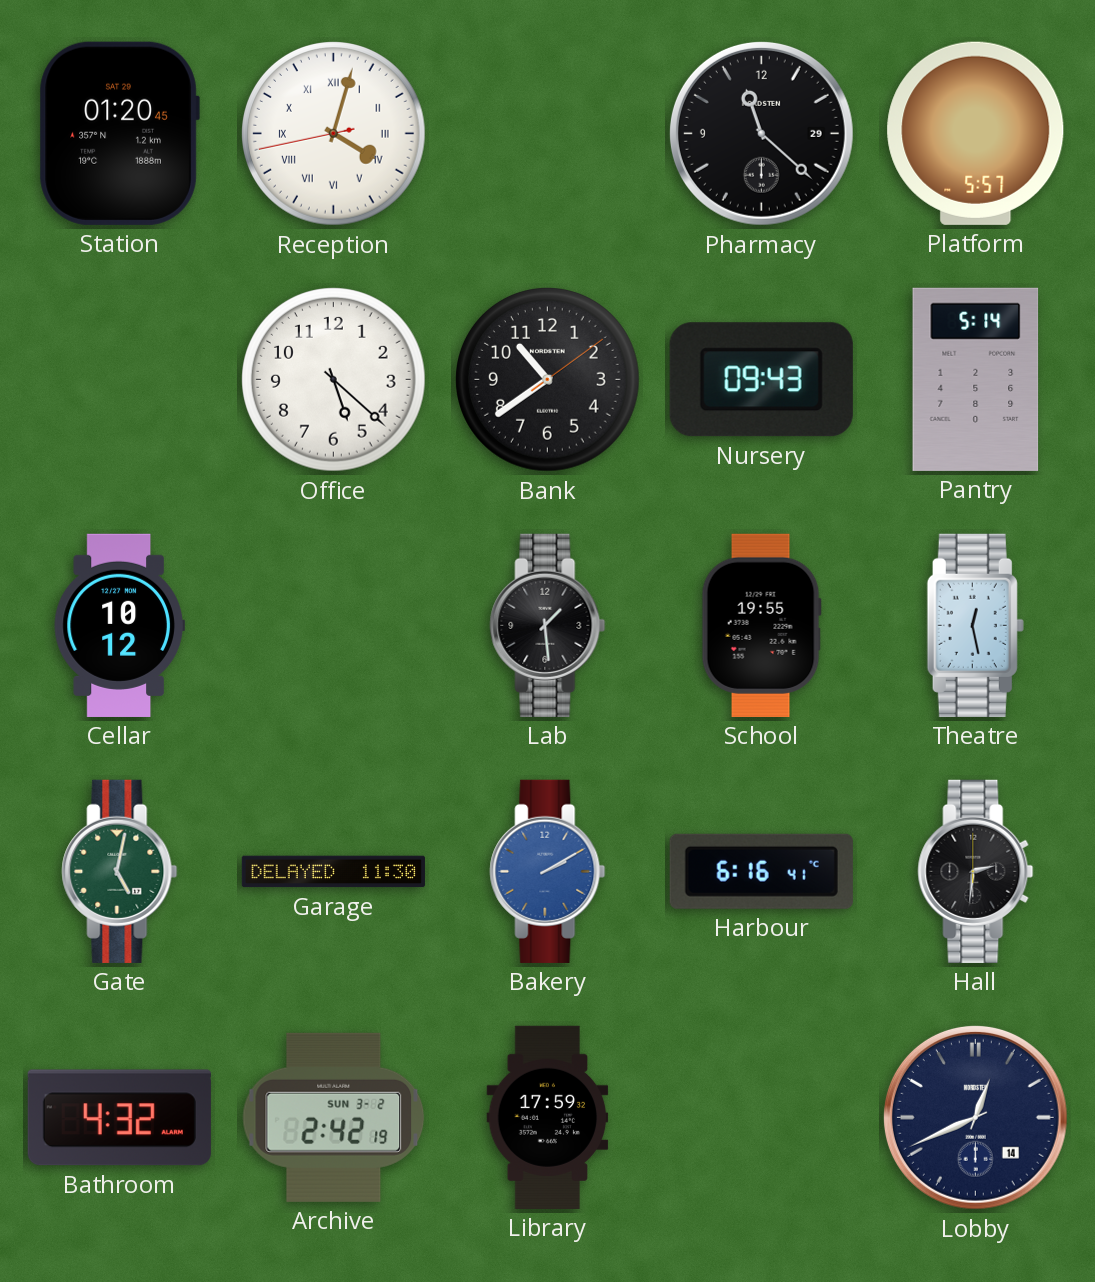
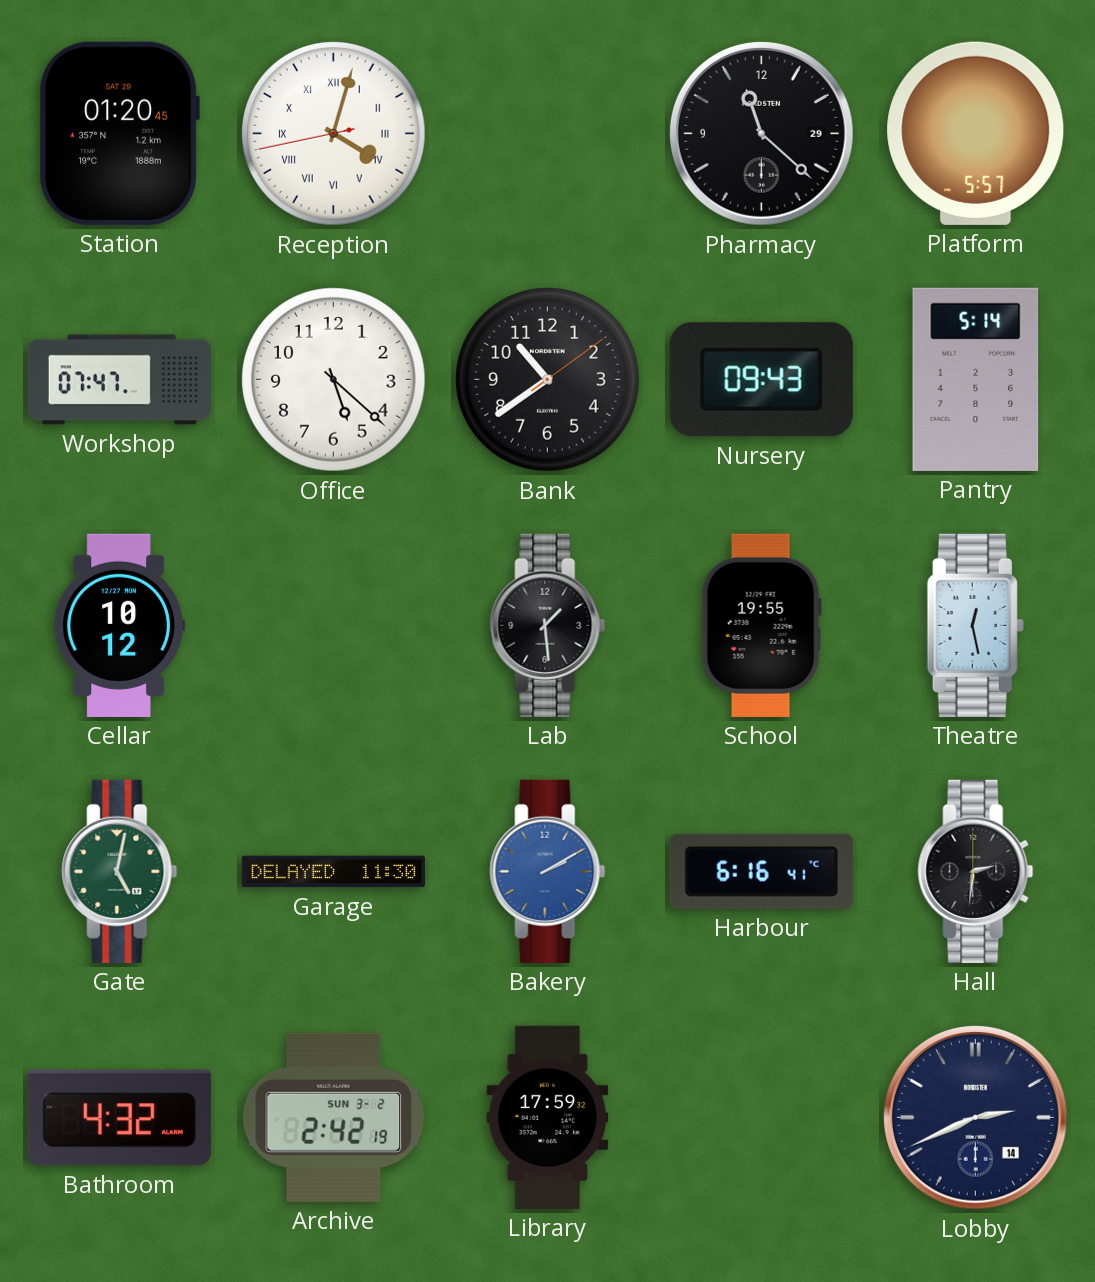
Workshop: none -> 07:47
Lobby: 12:41 -> 2:41
